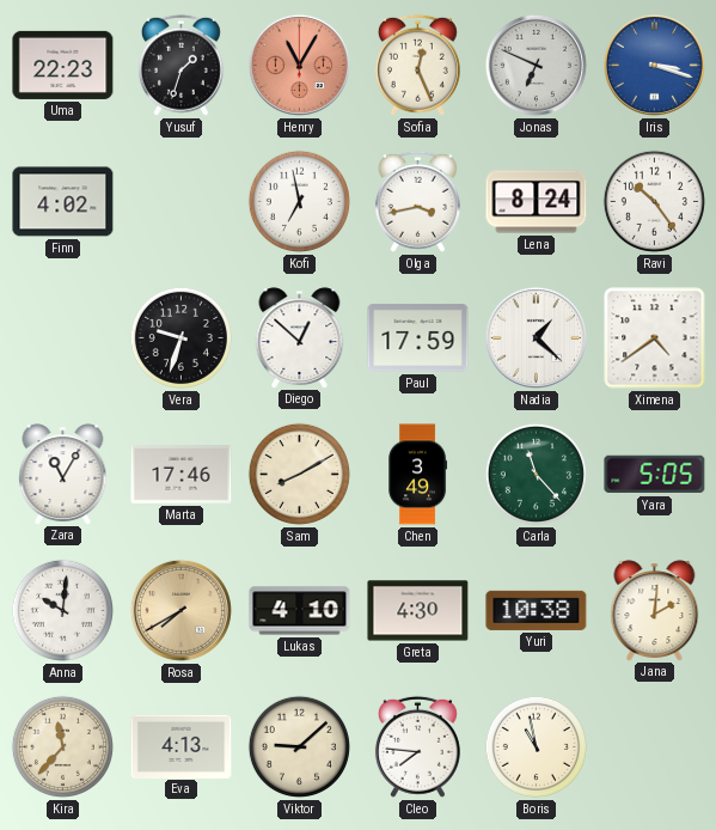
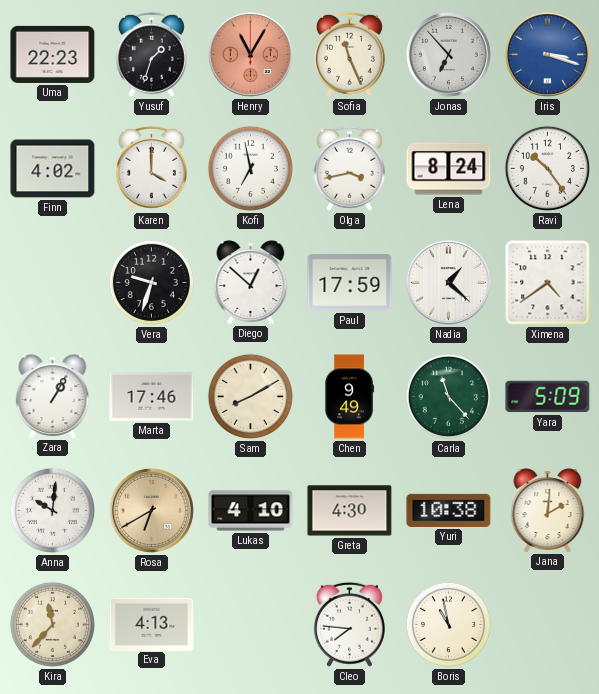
Sofia: 12:26 -> 11:26
Jonas: 6:49 -> 6:53
Karen: none -> 4:00
Zara: 11:05 -> 1:05
Chen: 3:49 -> 9:49
Yara: 5:05 -> 5:09
Rosa: 7:40 -> 6:40
Viktor: 9:08 -> none
